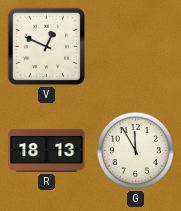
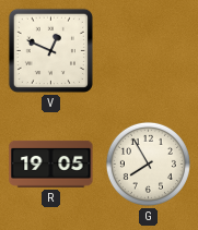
R: 18:13 -> 19:05
G: 11:55 -> 7:55
